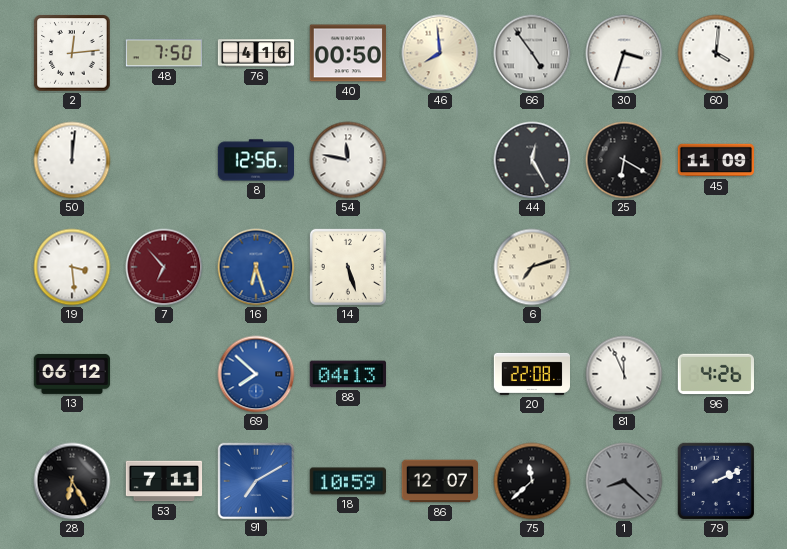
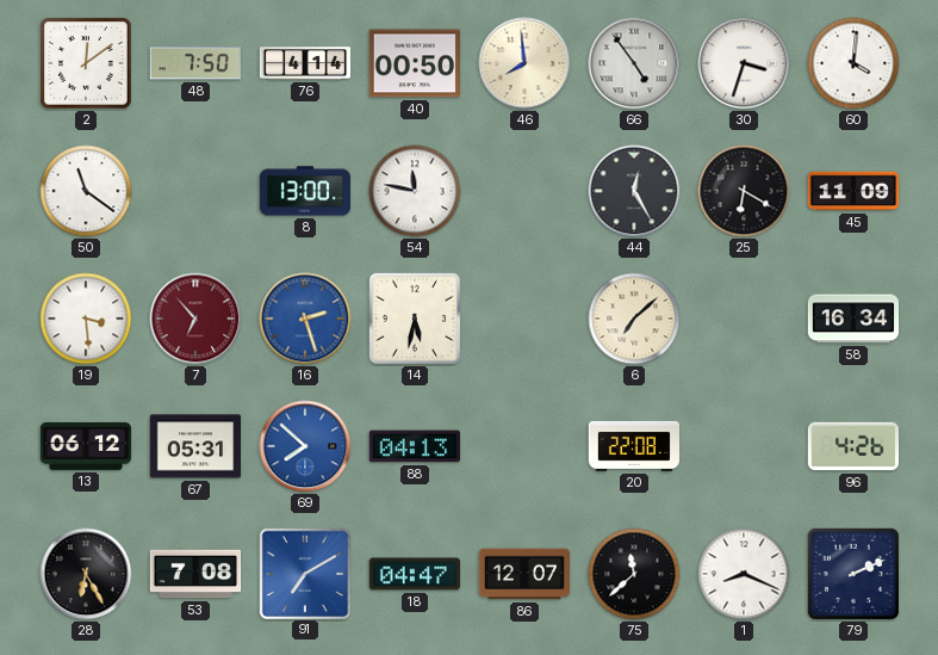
2: 12:14 -> 12:09
76: 4:16 -> 4:14
50: 12:01 -> 11:21
8: 12:56 -> 13:00
16: 6:27 -> 2:27
14: 5:27 -> 5:32
6: 7:12 -> 7:08
58: none -> 16:34
67: none -> 05:31
81: 11:56 -> none
53: 7:11 -> 7:08
18: 10:59 -> 04:47
1: 8:22 -> 8:19
1 dial: grey -> white
